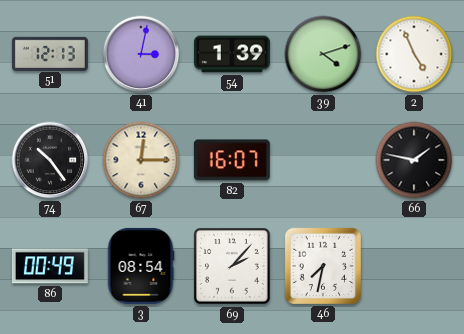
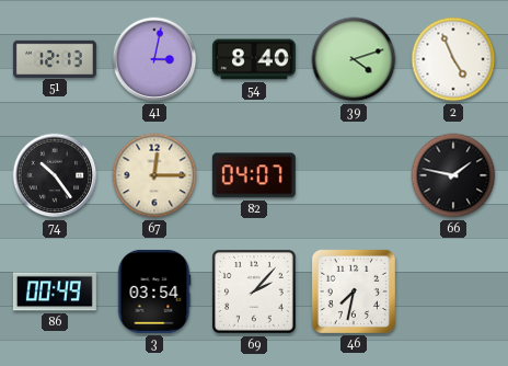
54: 1:39 -> 8:40
82: 16:07 -> 04:07
3: 08:54 -> 03:54
